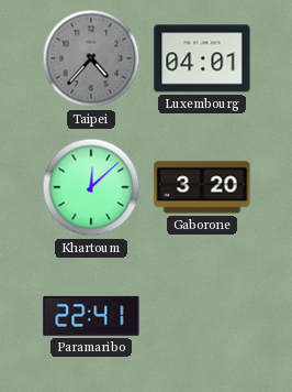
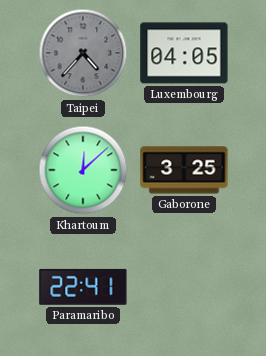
Luxembourg: 04:01 -> 04:05
Gaborone: 3:20 -> 3:25
